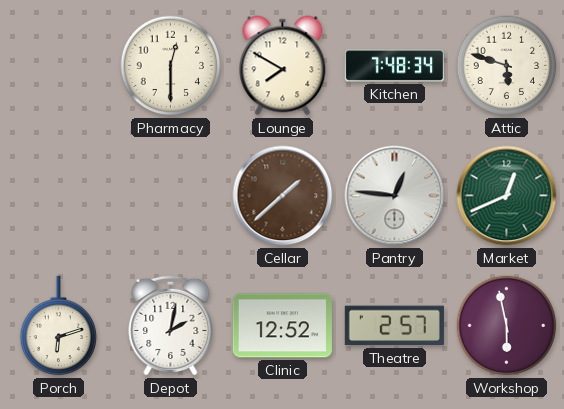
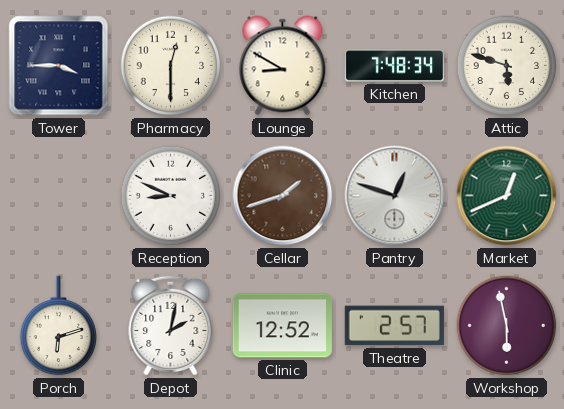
Tower: none -> 3:45
Lounge: 7:50 -> 8:50
Reception: none -> 8:49
Cellar: 1:38 -> 1:42
Pantry: 12:46 -> 12:48
